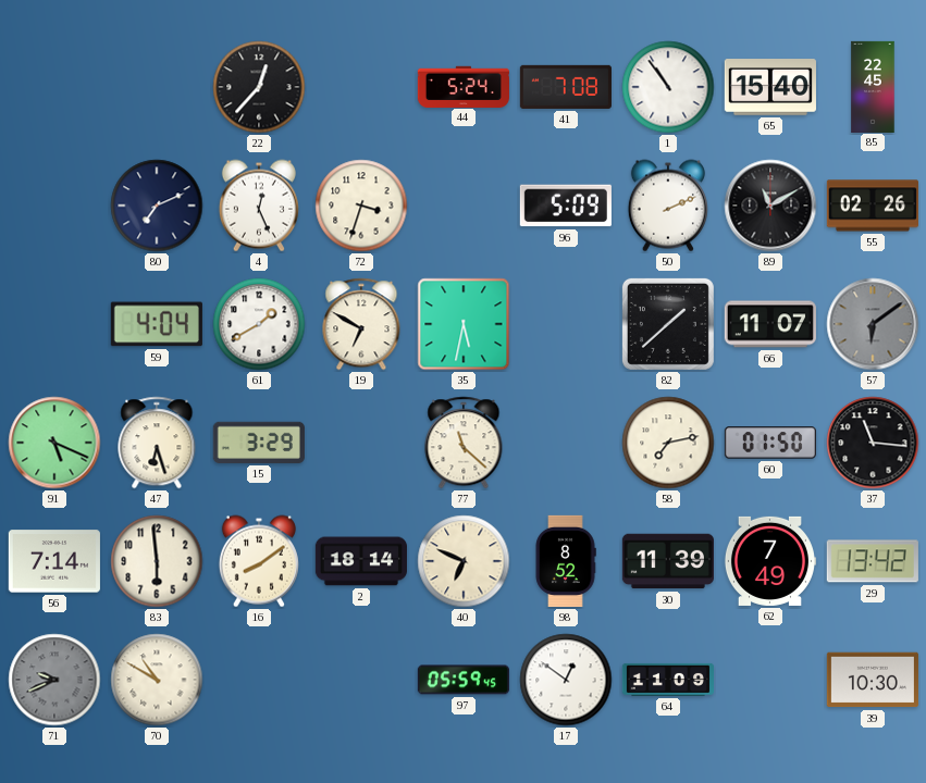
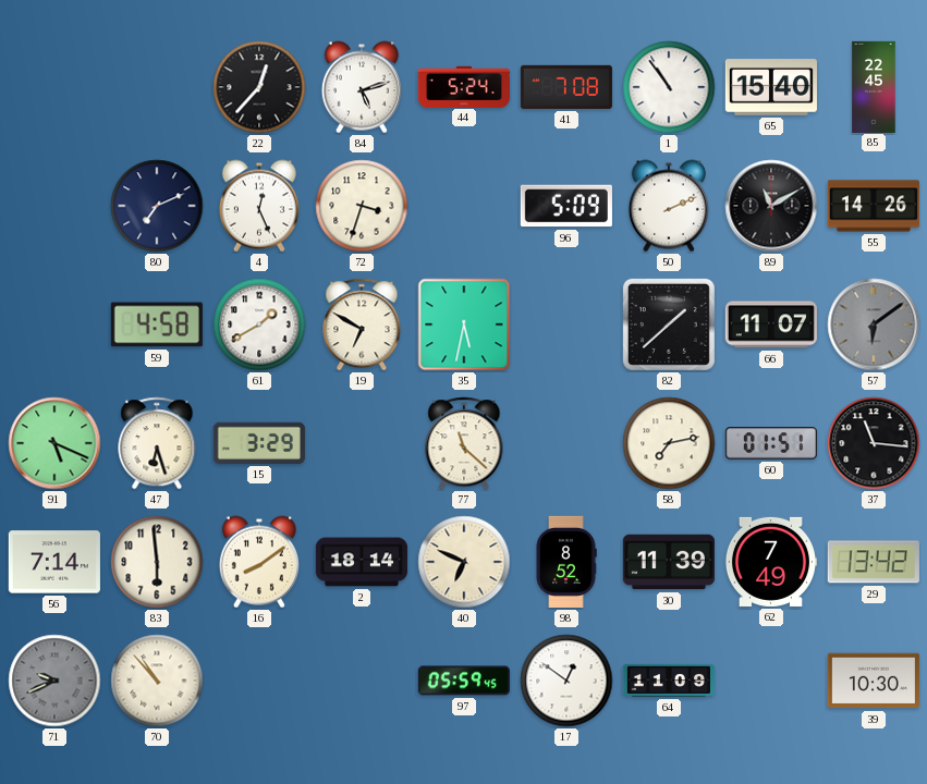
84: none -> 5:12
55: 02:26 -> 14:26
59: 4:04 -> 4:58
60: 01:50 -> 01:51
70: 10:50 -> 10:53
